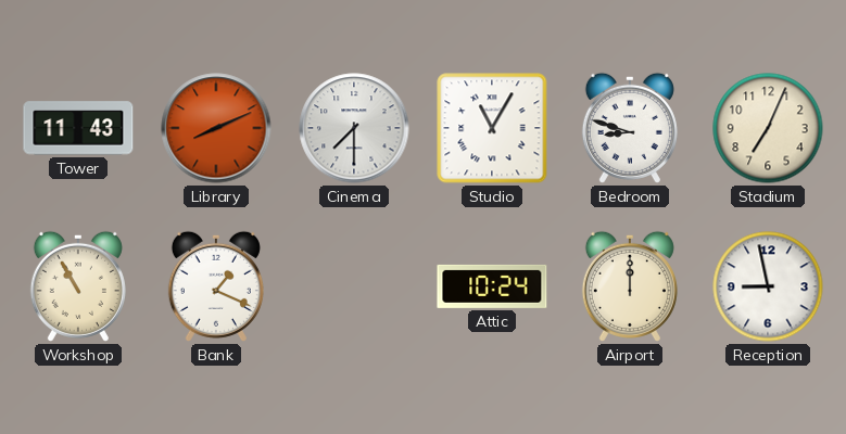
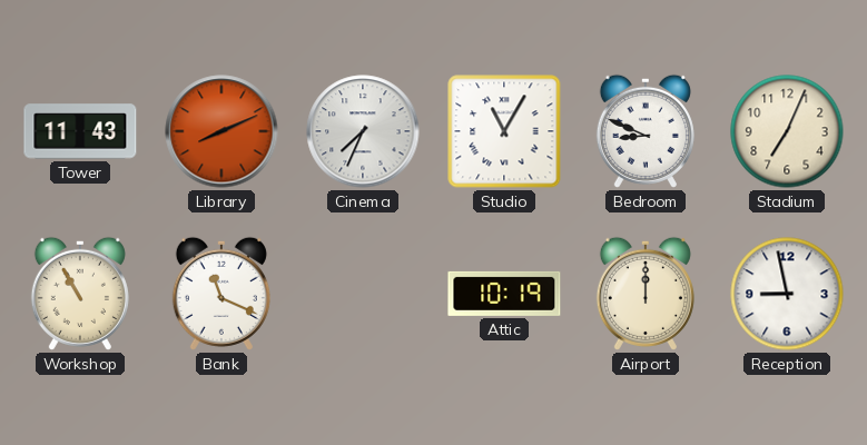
Cinema: 7:30 -> 7:34
Bedroom: 8:48 -> 8:49
Bank: 1:19 -> 11:19
Attic: 10:24 -> 10:19
